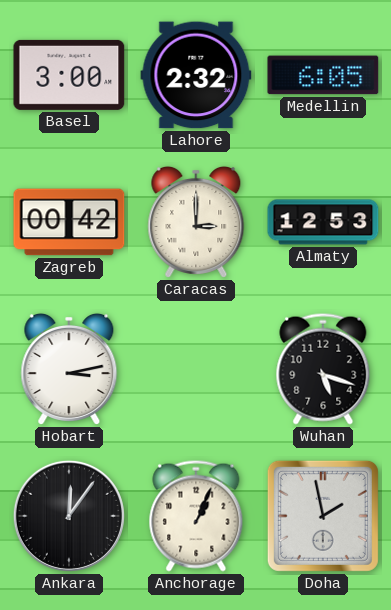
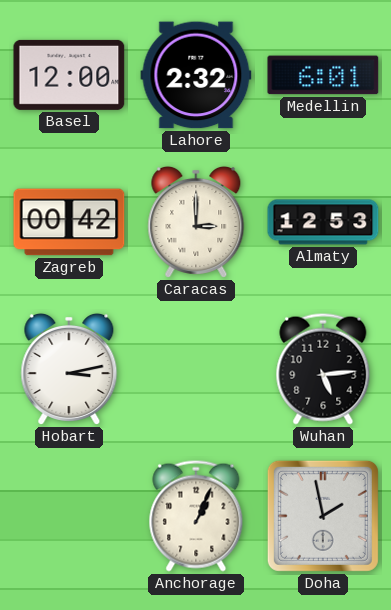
Basel: 3:00 -> 12:00
Medellin: 6:05 -> 6:01
Wuhan: 5:18 -> 5:14
Ankara: 12:06 -> none
